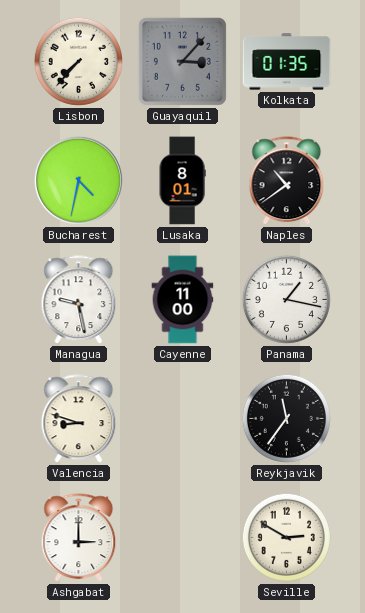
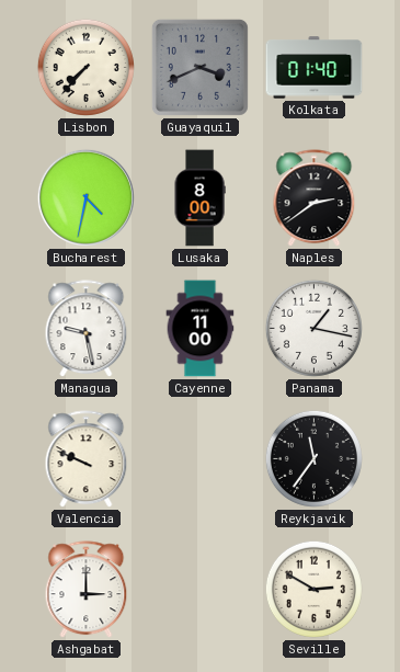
Guayaquil: 3:07 -> 3:41
Kolkata: 01:35 -> 01:40
Lusaka: 8:01 -> 8:00
Naples: 10:39 -> 2:39
Valencia: 8:48 -> 9:49
